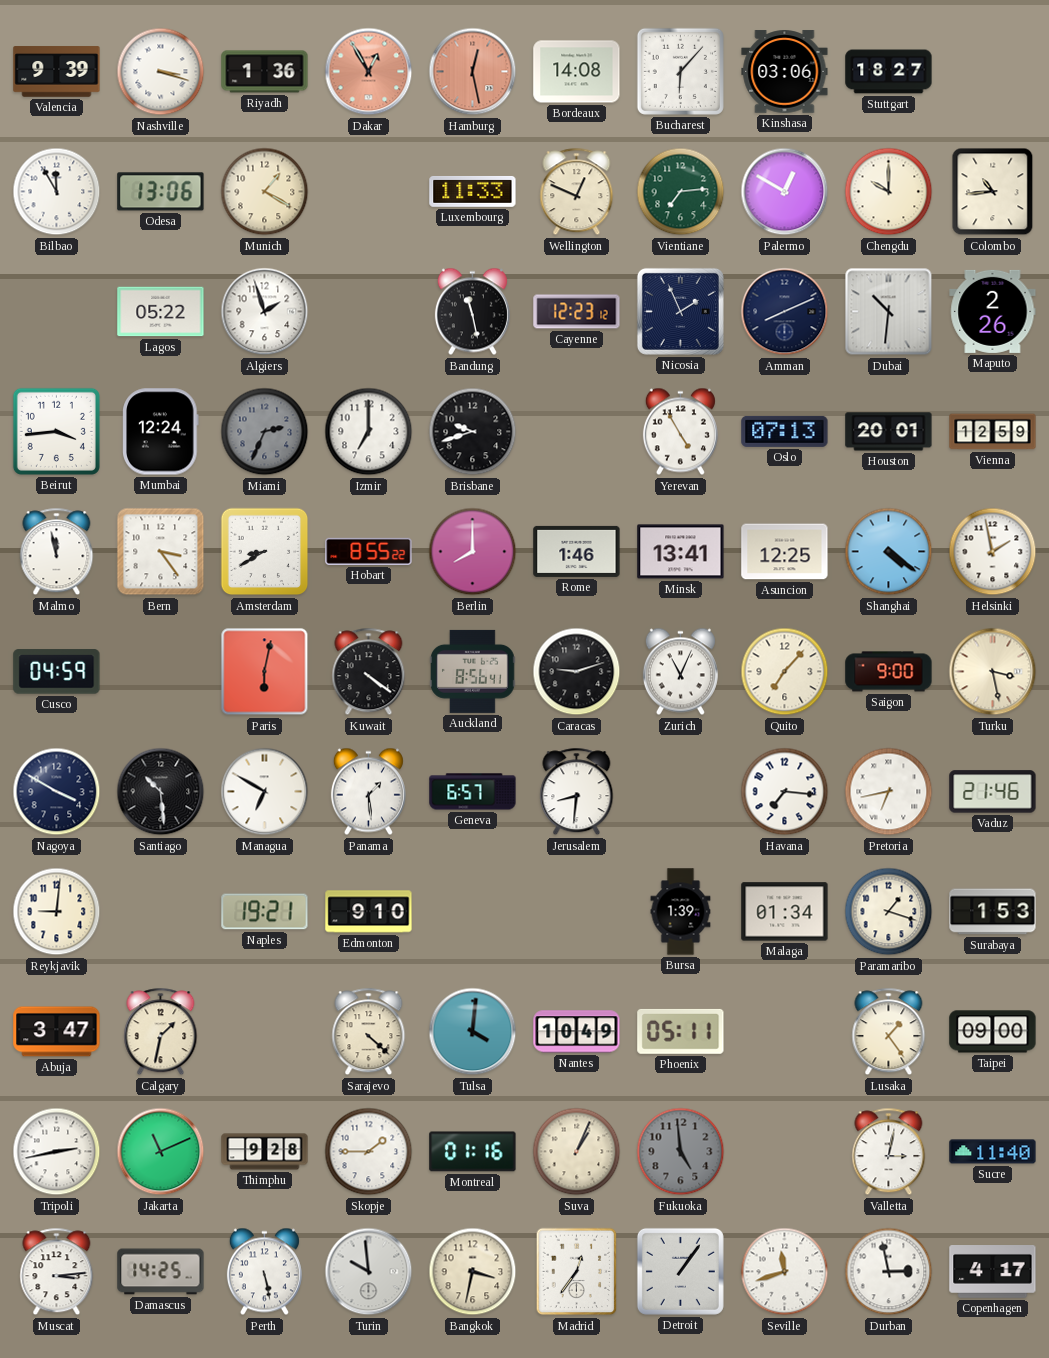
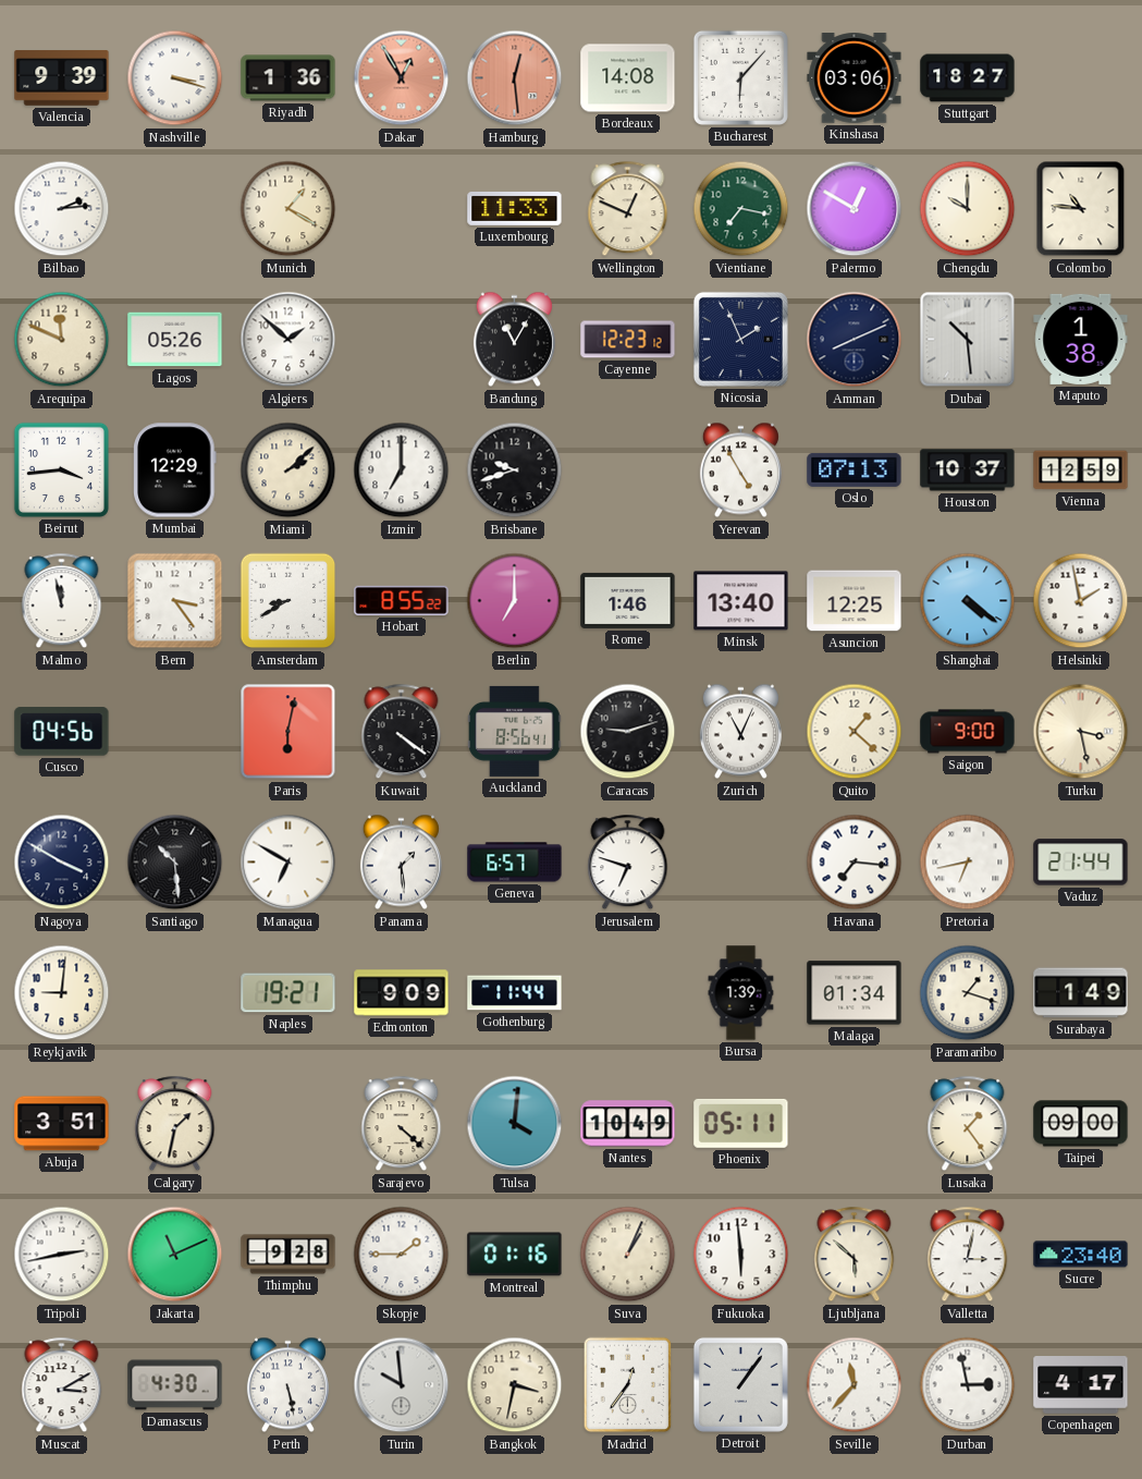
Hamburg: 12:28 -> 12:29
Bilbao: 11:55 -> 2:14
Odesa: 13:06 -> none
Vientiane: 7:14 -> 7:17
Colombo: 10:44 -> 10:46
Arequipa: none -> 11:49
Lagos: 05:22 -> 05:26
Algiers: 1:57 -> 1:52
Bandung: 11:28 -> 11:05
Dubai: 10:31 -> 10:29
Maputo: 2:26 -> 1:38
Mumbai: 12:24 -> 12:29
Miami: 2:34 -> 2:08
Miami dial: grey -> cream
Houston: 20:01 -> 10:37
Berlin: 8:00 -> 7:00
Minsk: 13:41 -> 13:40
Cusco: 04:59 -> 04:56
Quito: 7:07 -> 1:22
Jerusalem: 8:31 -> 6:48
Vaduz: 21:46 -> 21:44
Edmonton: 9:10 -> 9:09
Gothenburg: none -> 11:44
Surabaya: 1:53 -> 1:49
Abuja: 3:47 -> 3:51
Fukuoka: 4:59 -> 5:59
Fukuoka dial: grey -> white
Ljubljana: none -> 5:52
Sucre: 11:40 -> 23:40
Muscat: 3:14 -> 3:10
Damascus: 14:25 -> 4:30
Seville: 11:42 -> 11:37
